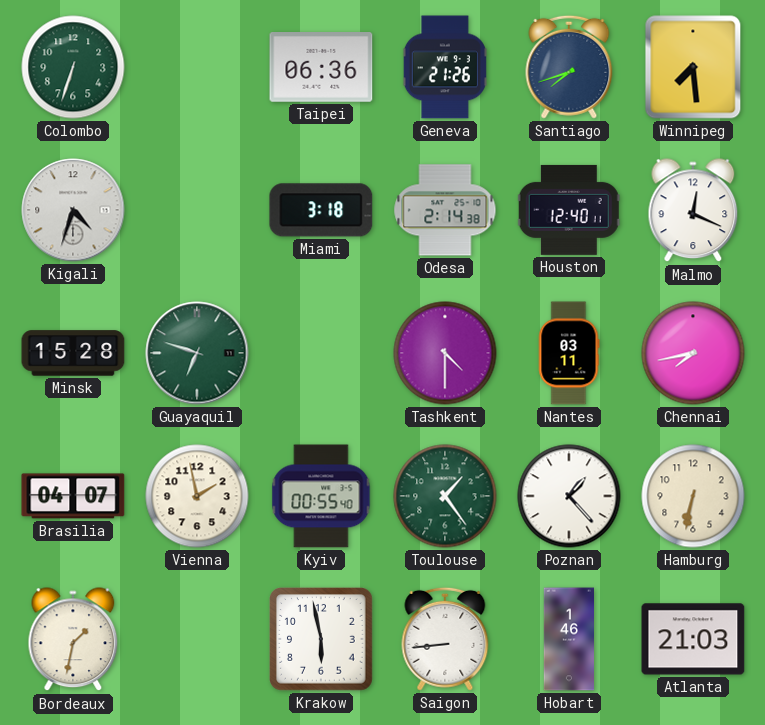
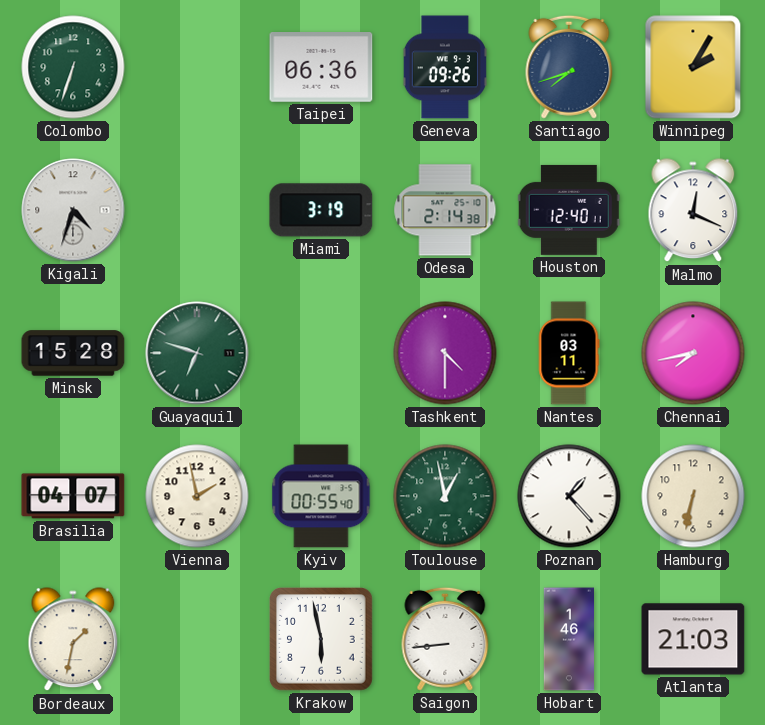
Geneva: 21:26 -> 09:26
Winnipeg: 7:29 -> 2:05
Miami: 3:18 -> 3:19
Toulouse: 1:24 -> 12:58
